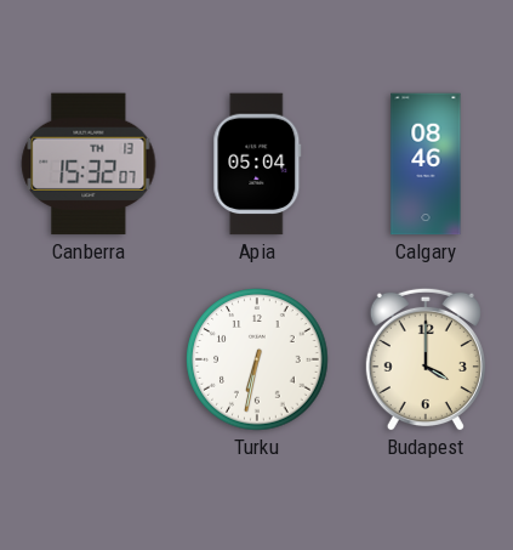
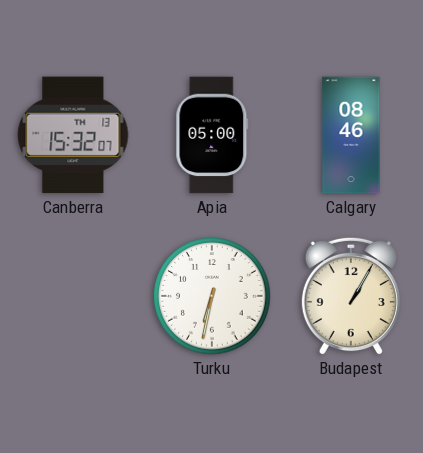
Apia: 05:04 -> 05:00
Budapest: 4:00 -> 1:05
